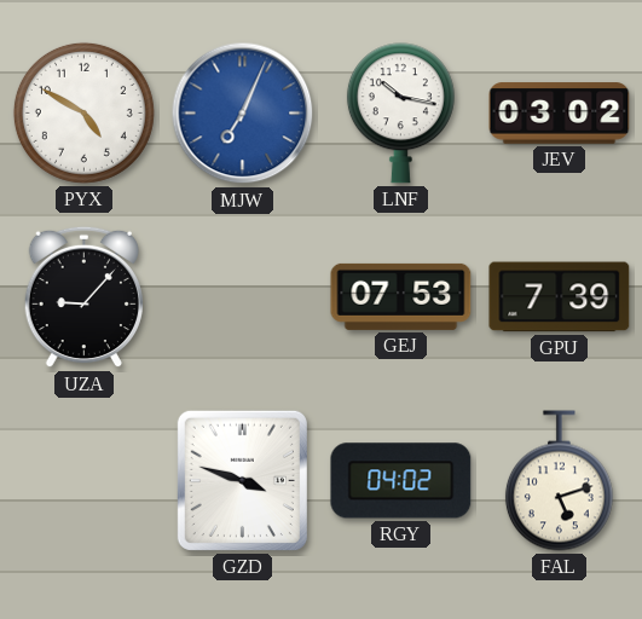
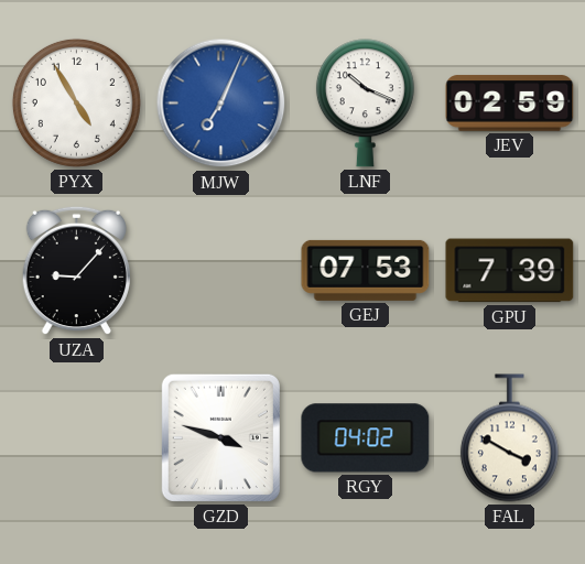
PYX: 4:50 -> 4:55
LNF: 10:17 -> 10:19
JEV: 03:02 -> 02:59
FAL: 5:12 -> 3:50
